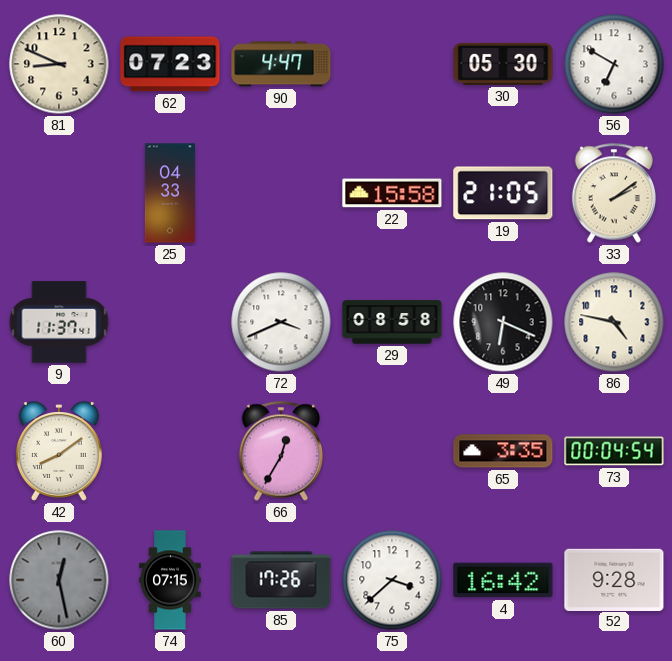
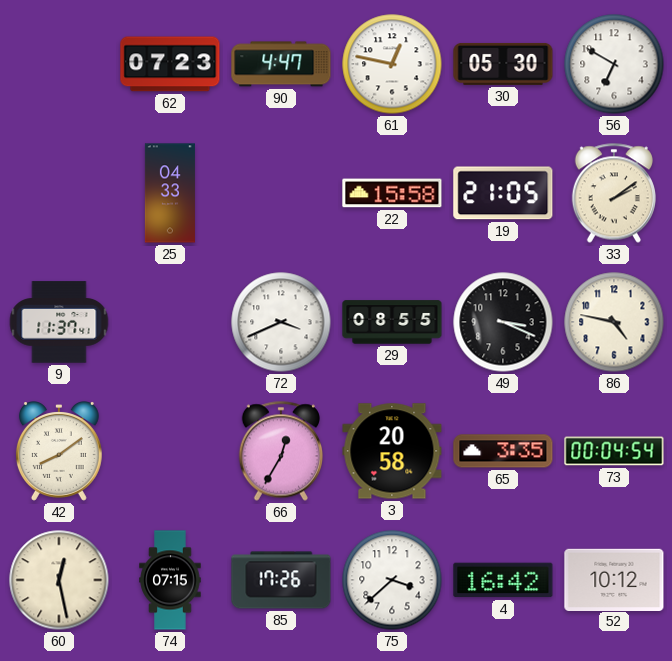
81: 8:49 -> none
61: none -> 12:47
29: 08:58 -> 08:55
49: 6:19 -> 3:19
3: none -> 20:58
60 dial: grey -> cream
52: 9:28 -> 10:12
